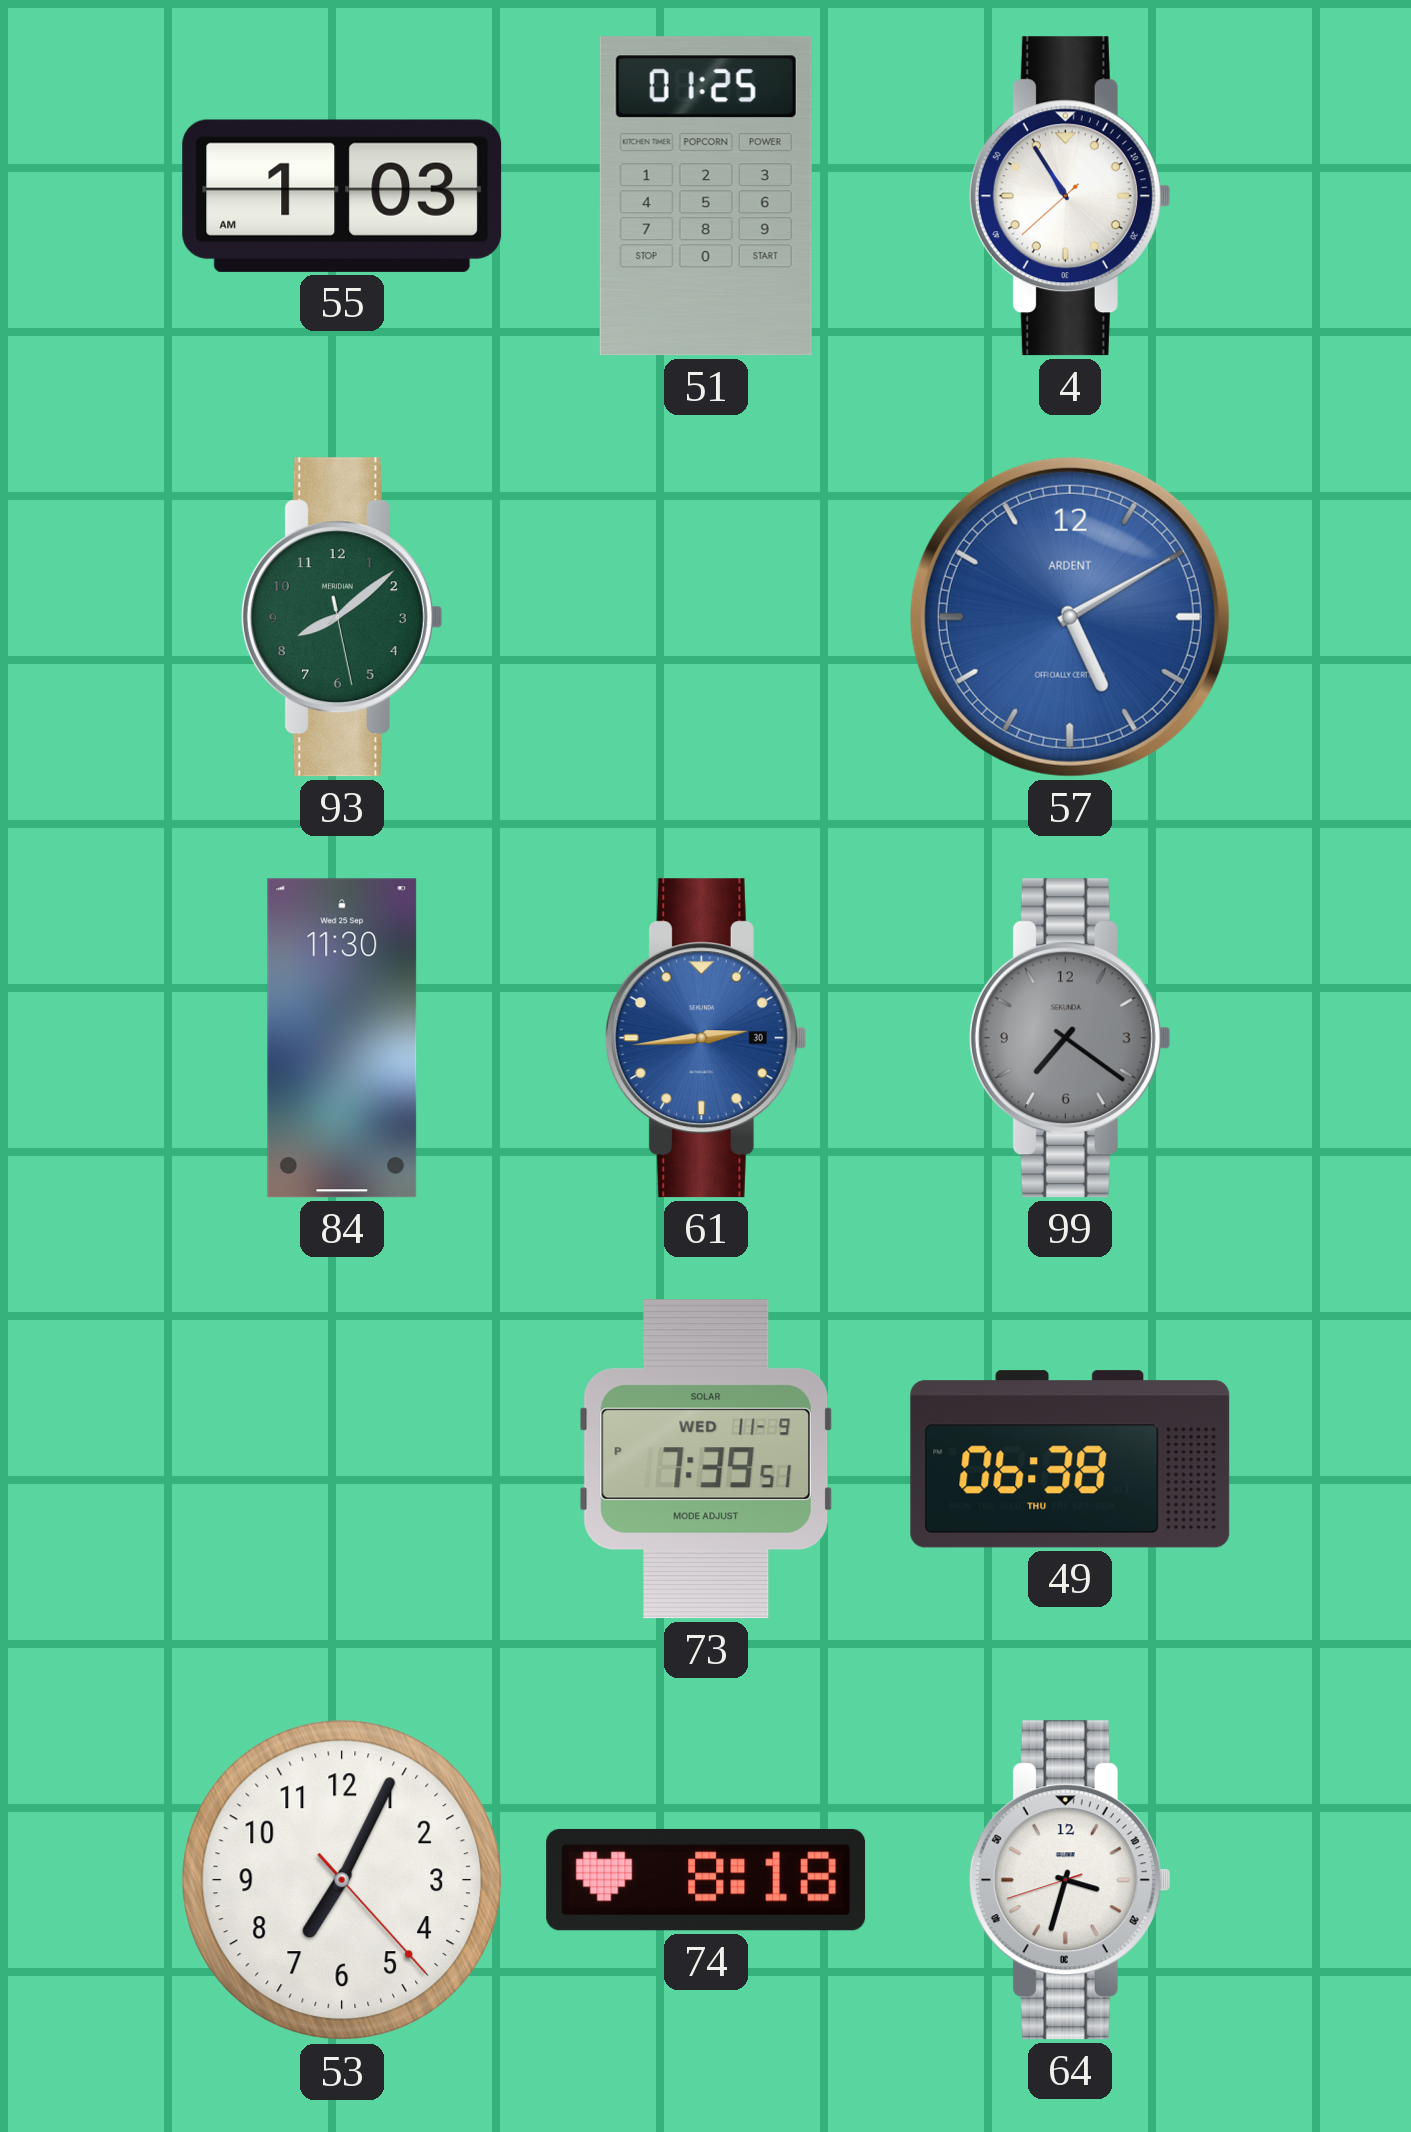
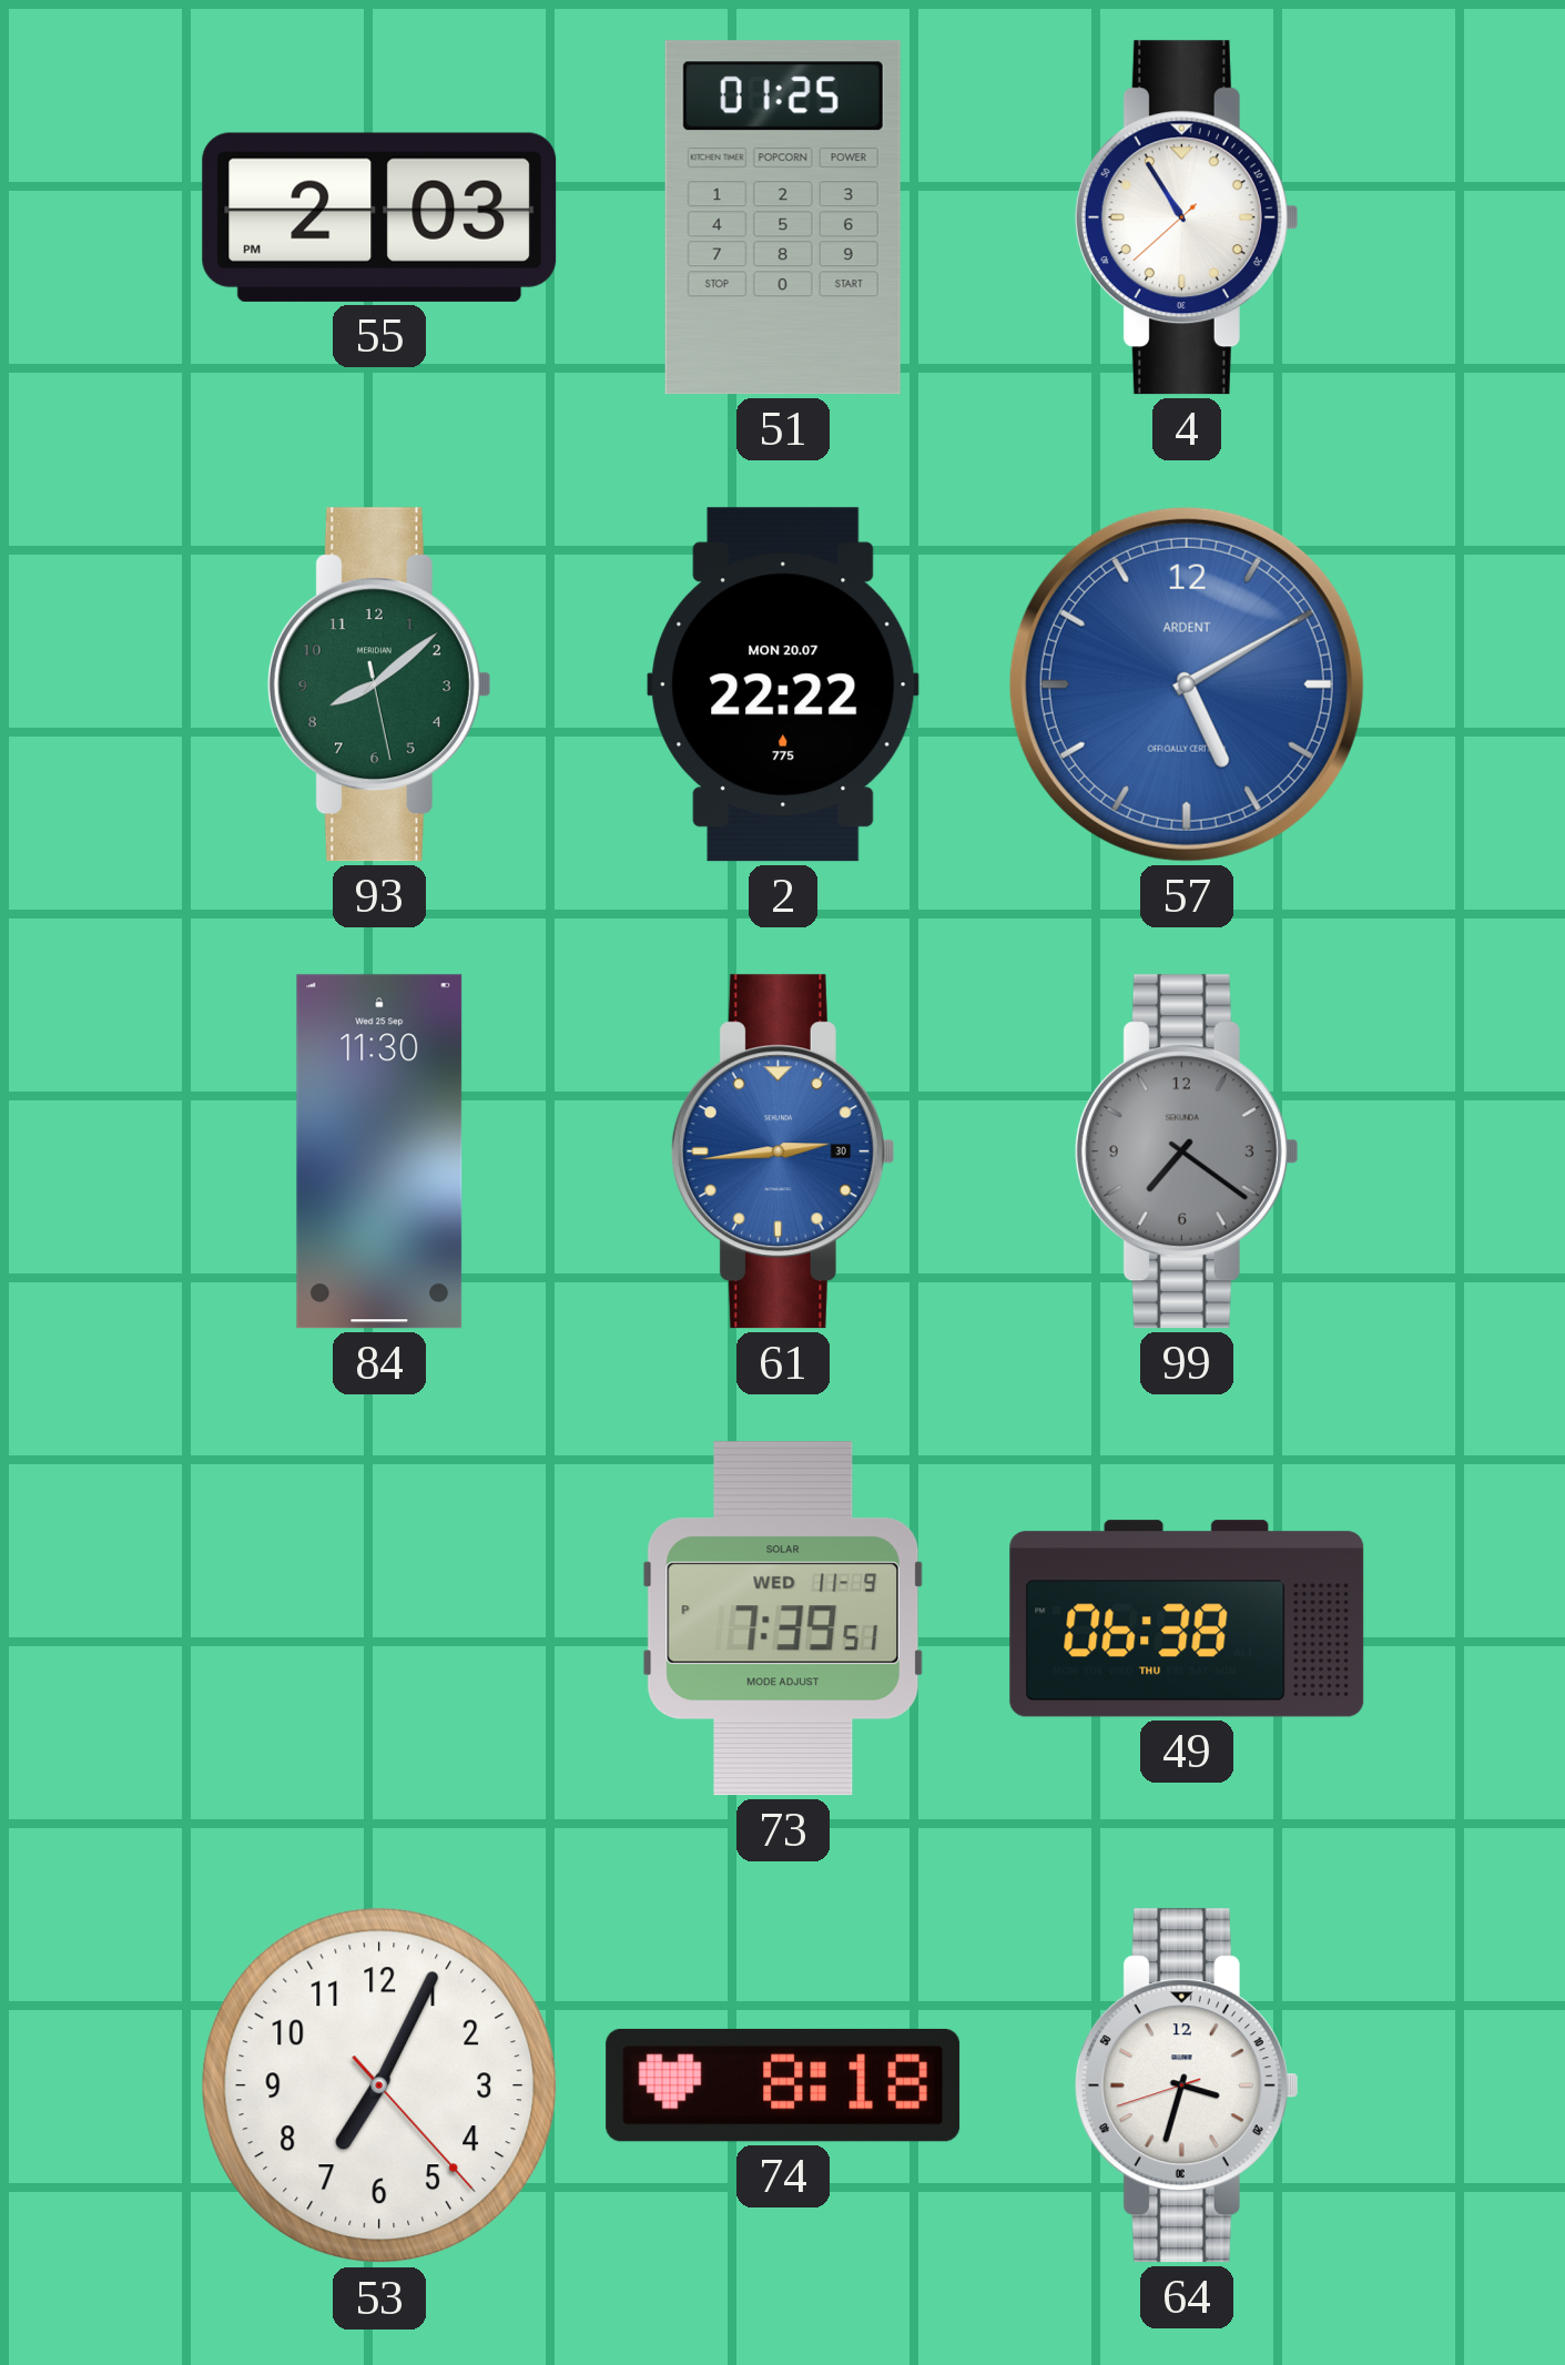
55: 1:03 -> 2:03
2: none -> 22:22
